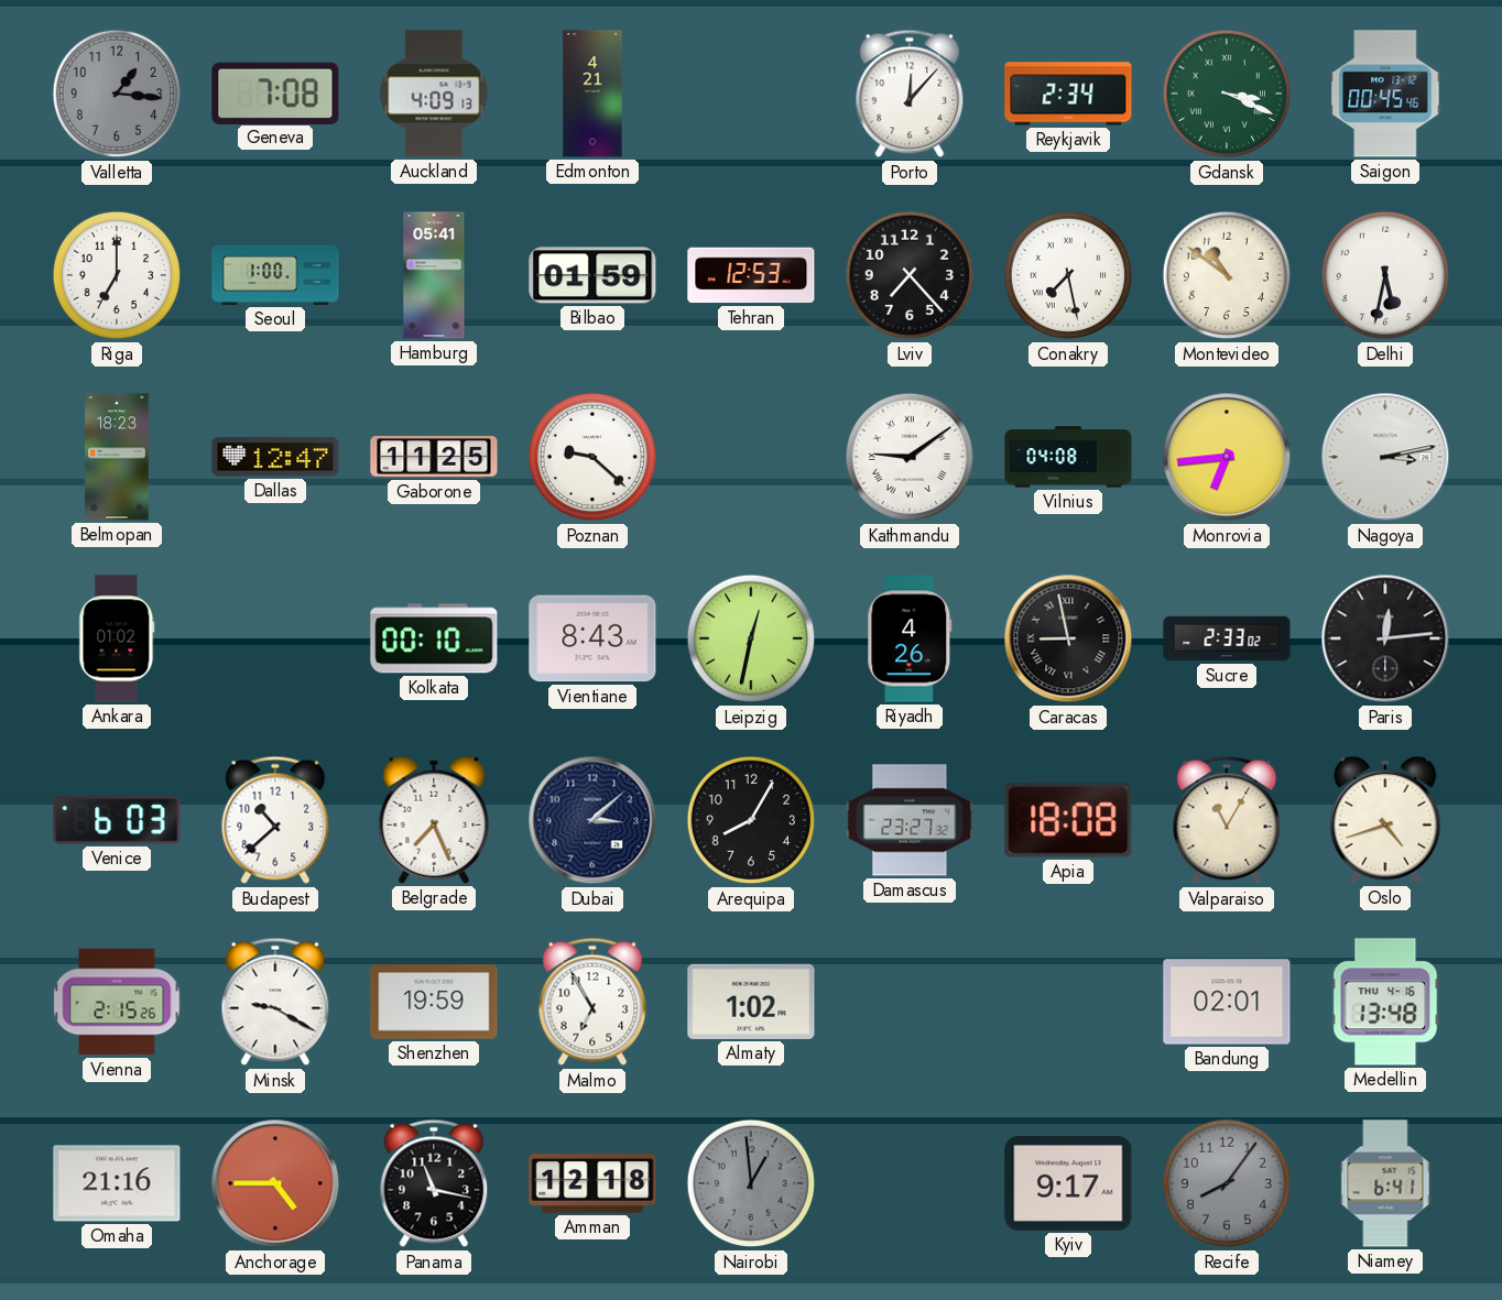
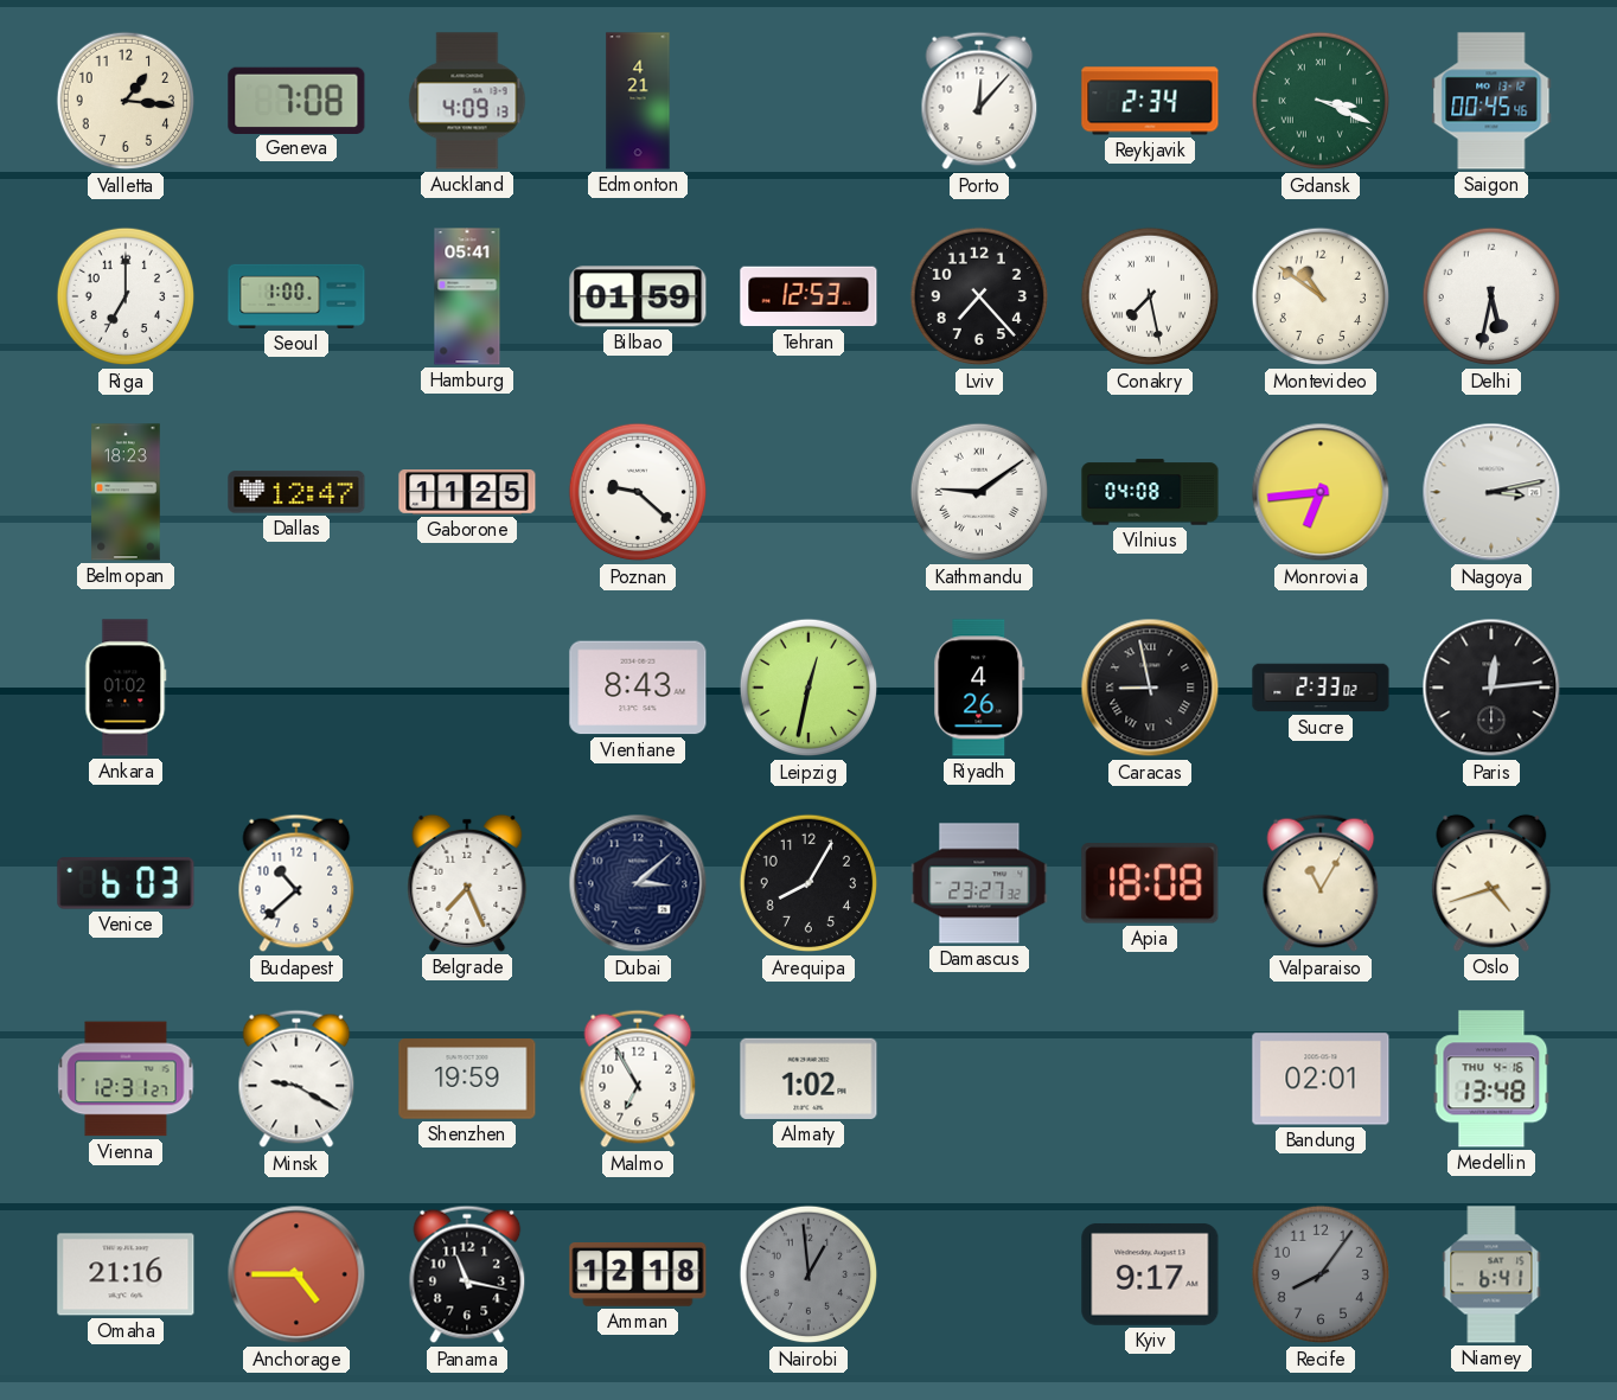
Valletta dial: grey -> cream
Kolkata: 00:10 -> none
Vienna: 2:15 -> 12:31
